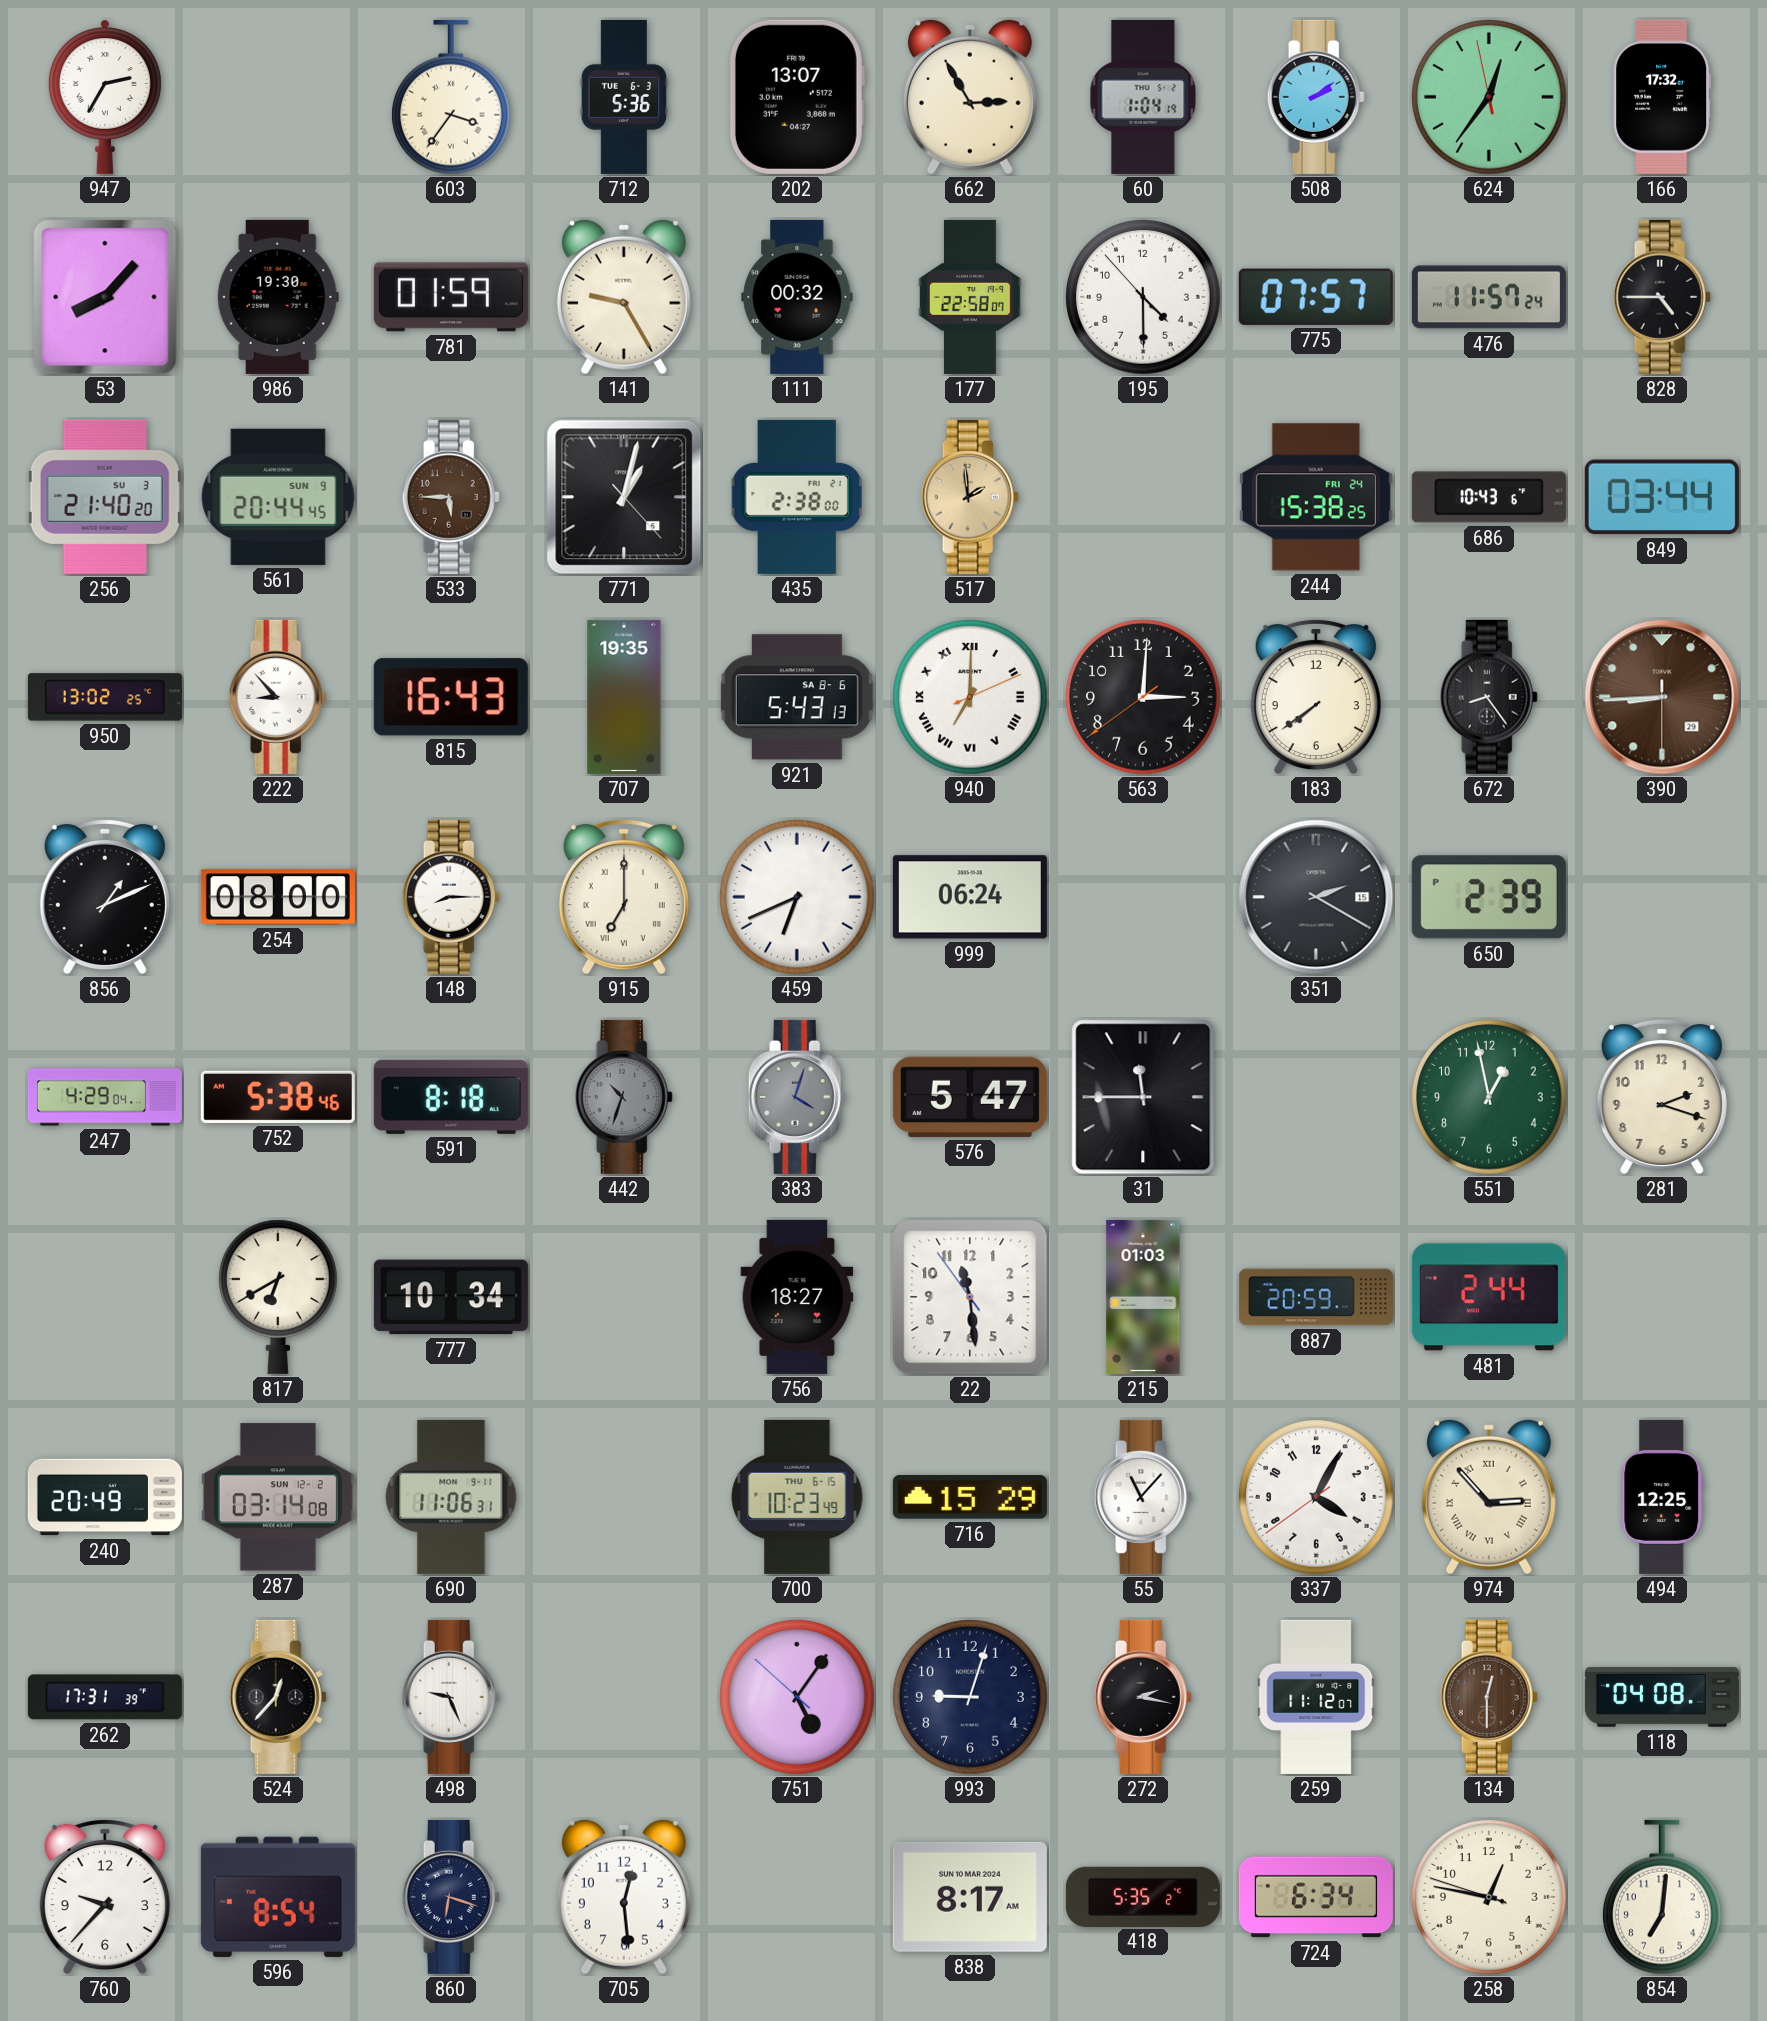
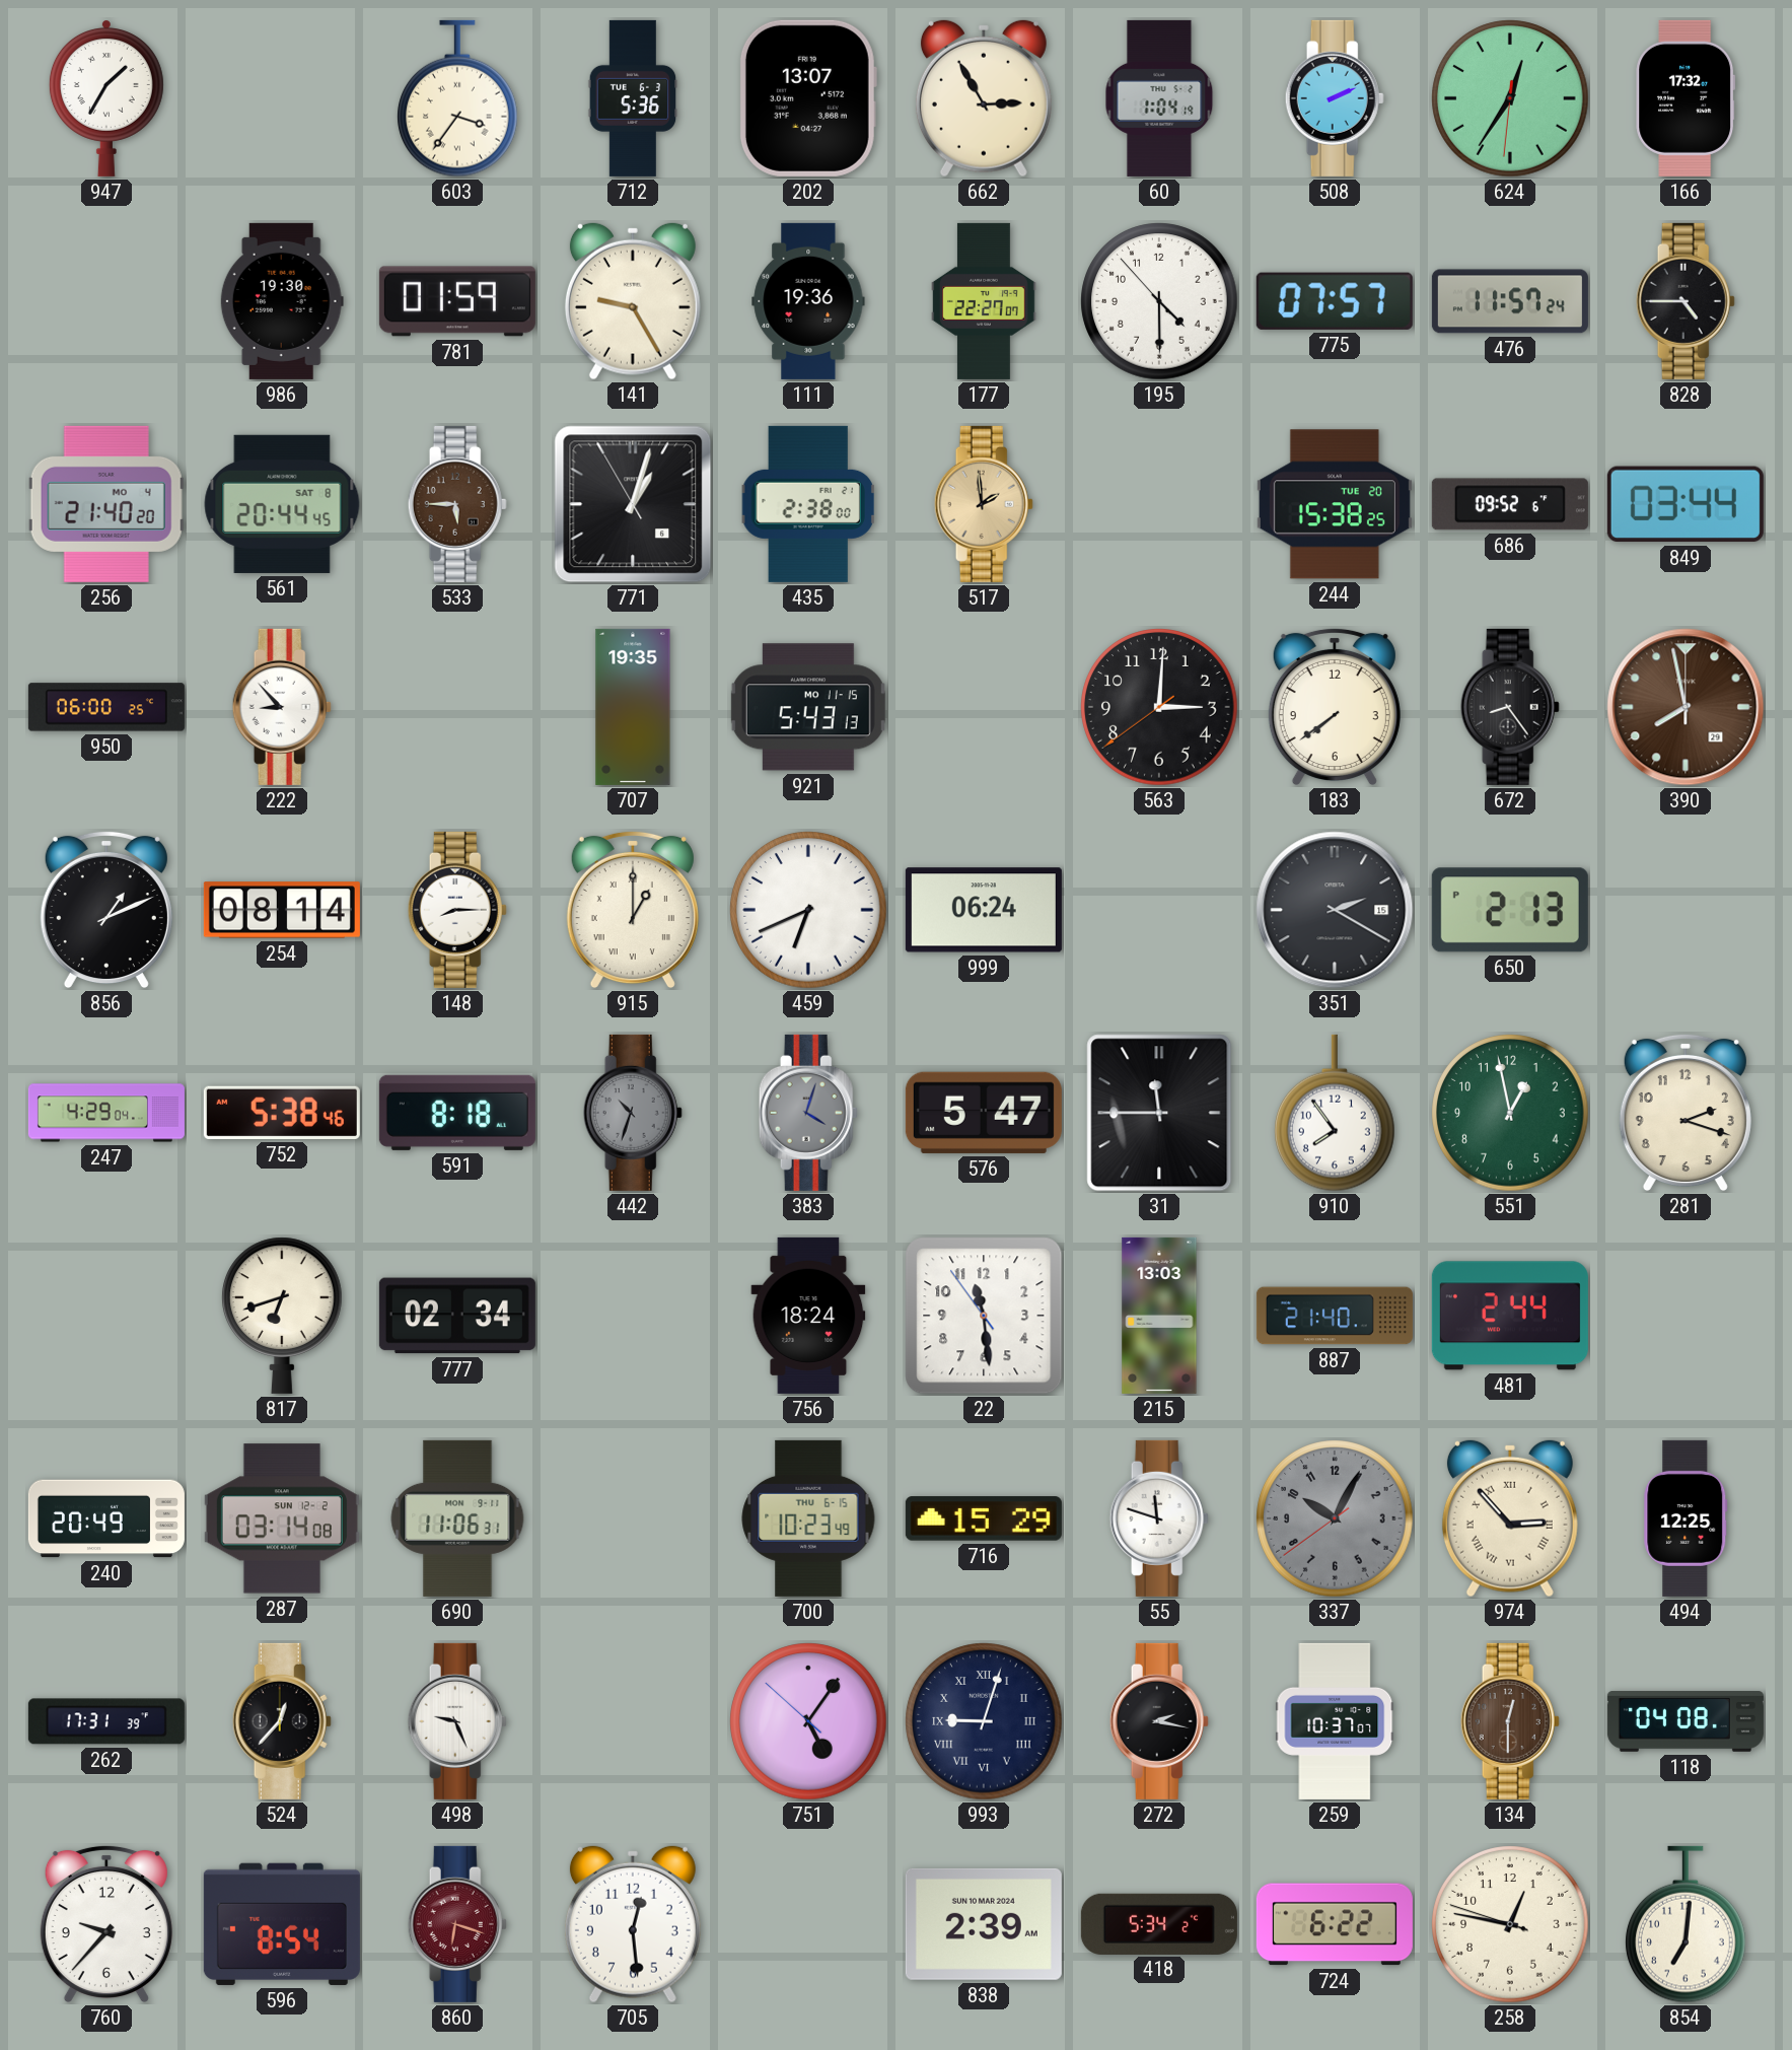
947: 2:35 -> 1:35
508: 2:09 -> 2:11
624: 12:35:58 -> 12:35:31
53: 8:07 -> none
111: 00:32 -> 19:36
177: 22:58 -> 22:27
256 date: SU 3 -> MO 4
561 date: SUN 9 -> SAT 8
771: 1:02:23 -> 1:02:55
244 date: FRI 24 -> TUE 20
686: 10:43 -> 09:52
950: 13:02 -> 06:00
815: 16:43 -> none
921 date: SA 8-6 -> MO 11-15
940: 7:00 -> none
390: 8:44 -> 7:58
254: 08:00 -> 08:14
915: 7:00 -> 1:00
650: 2:39 -> 2:13
910: none -> 7:54
817: 6:40 -> 6:42
777: 10:34 -> 02:34
756: 18:27 -> 18:24
215: 01:03 -> 13:03
887: 20:59 -> 21:40
55: 11:07 -> 11:48
337: 4:04 -> 10:04
337 dial: white -> grey
993 numerals: Arabic -> Roman
259: 11:12 -> 10:37
860 dial: navy -> burgundy
838: 8:17 -> 2:39
418: 5:35 -> 5:34
724: 6:34 -> 6:22
